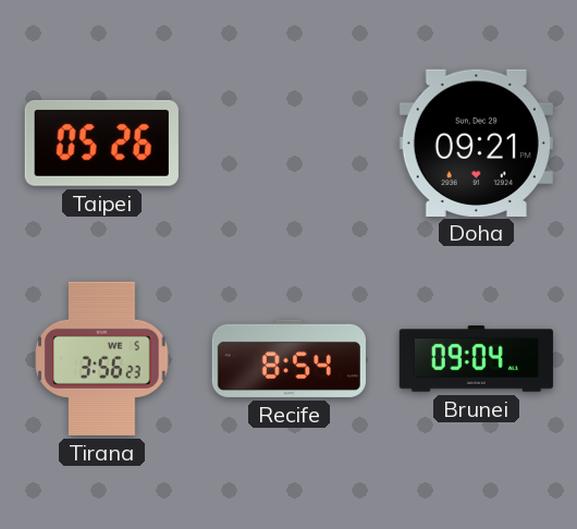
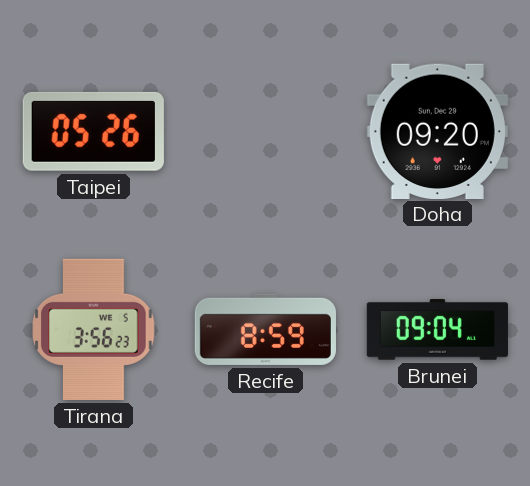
Doha: 09:21 -> 09:20
Recife: 8:54 -> 8:59
